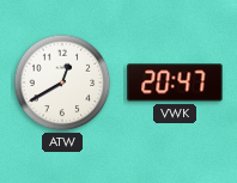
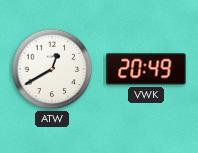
VWK: 20:47 -> 20:49
